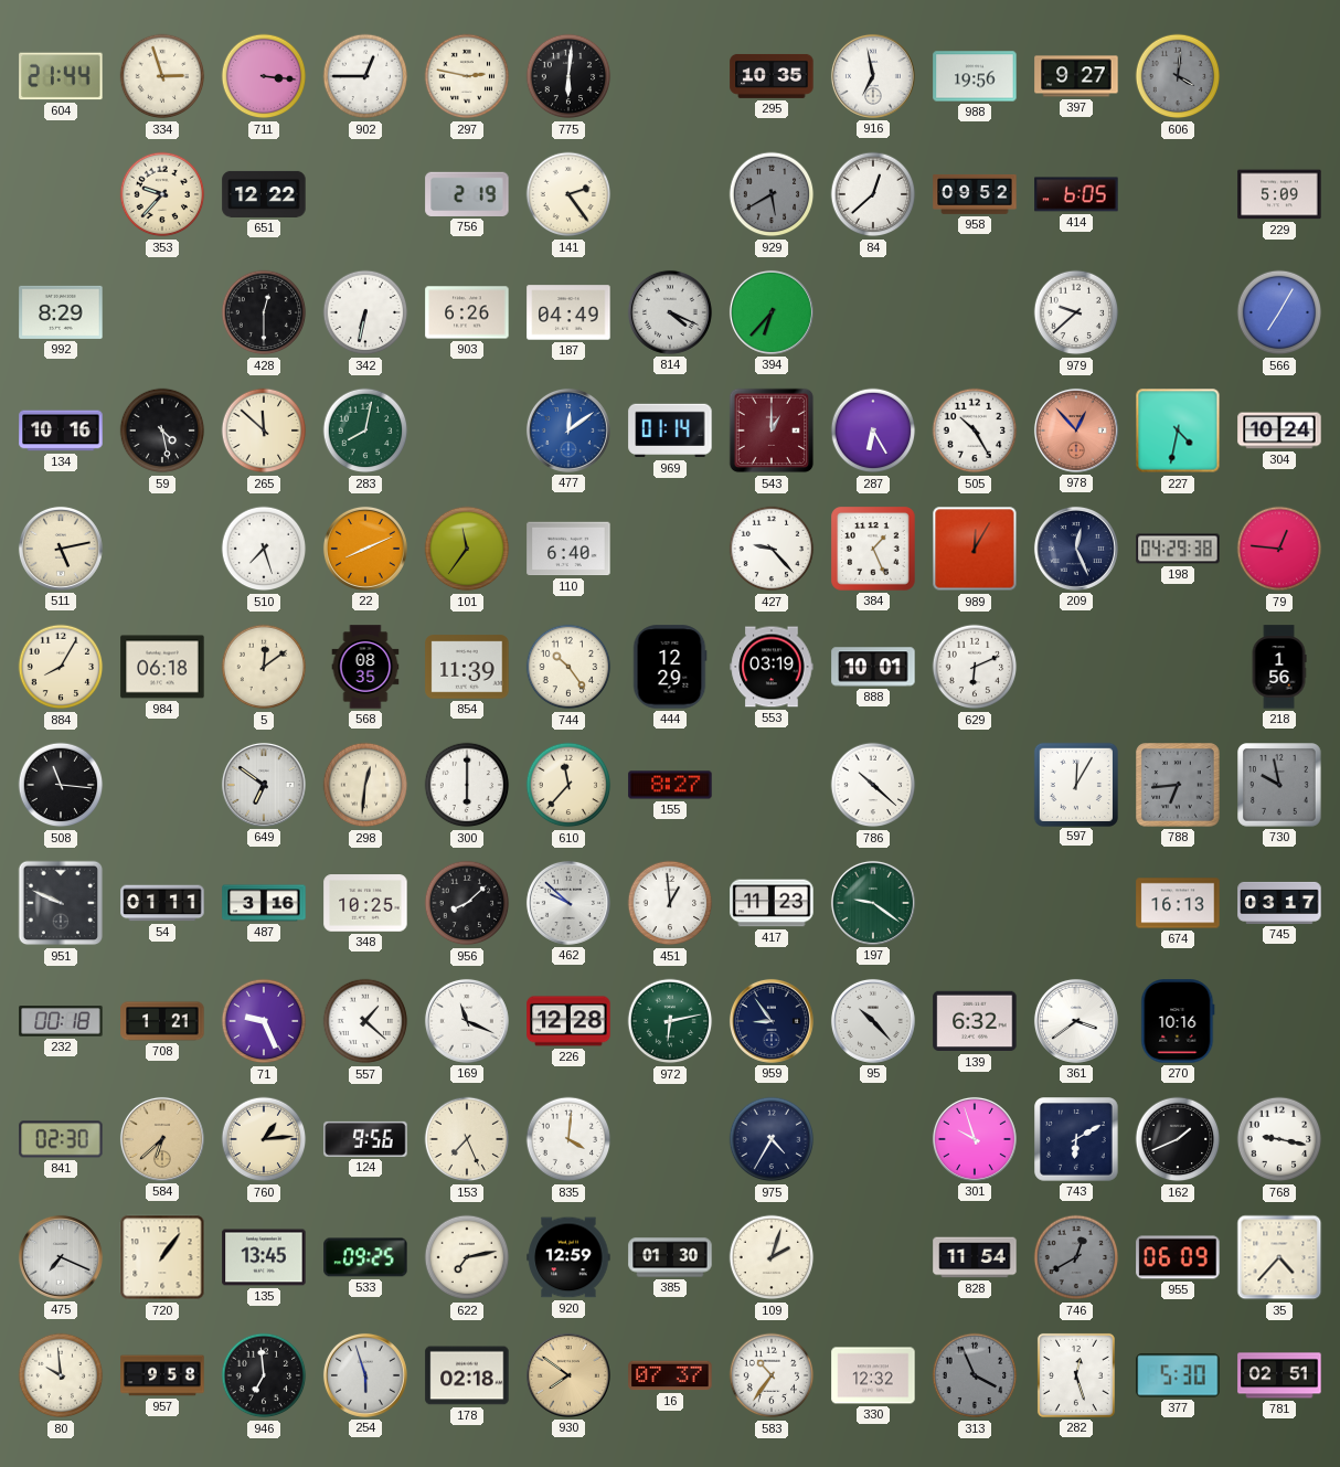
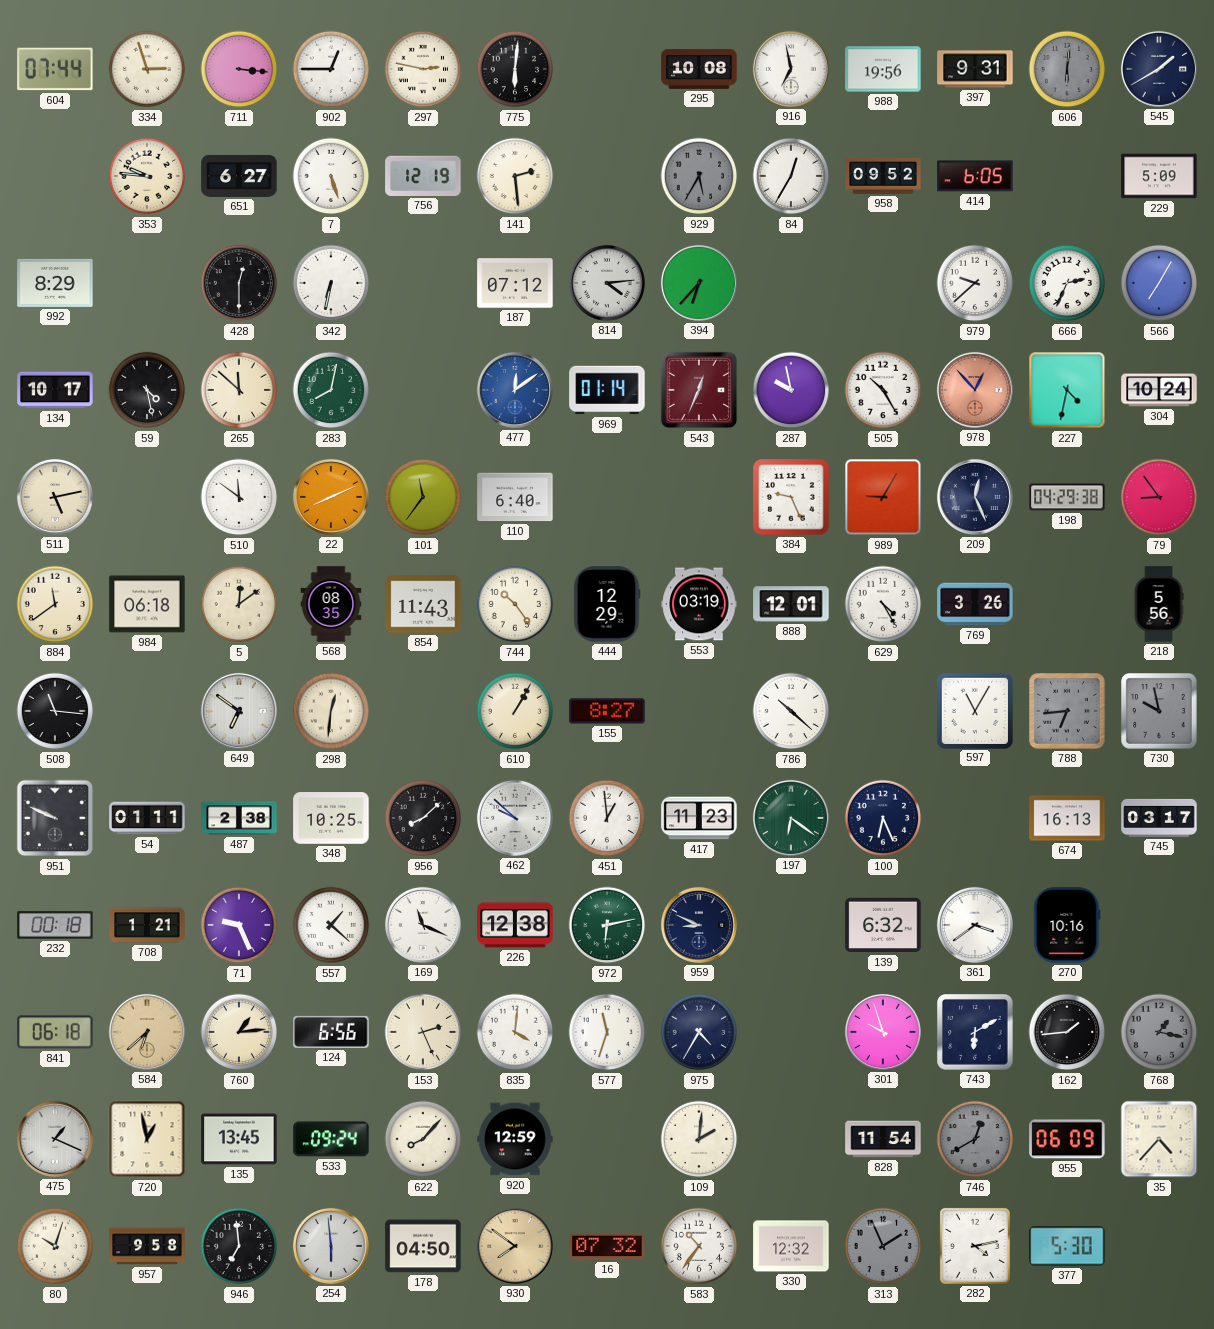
604: 21:44 -> 07:44
295: 10:35 -> 10:08
397: 9:27 -> 9:31
606: 4:01 -> 6:01
545: none -> 1:40
353: 9:37 -> 9:46
651: 12:22 -> 6:27
7: none -> 5:27
756: 2:19 -> 12:19
141: 2:24 -> 2:29
929: 5:40 -> 5:35
84: 12:38 -> 12:35
903: 6:26 -> none
187: 04:49 -> 07:12
814: 4:19 -> 4:14
666: none -> 2:34
134: 10:16 -> 10:17
543: 1:00 -> 12:34
287: 6:25 -> 9:58
510: 7:27 -> 11:51
427: 9:23 -> none
384: 1:26 -> 9:26
989: 12:05 -> 9:05
79: 12:46 -> 8:54
884: 8:05 -> 11:39
854: 11:39 -> 11:43
888: 10:01 -> 12:01
629: 6:11 -> 4:25
769: none -> 3:26
218: 1:56 -> 5:56
300: 6:00 -> none
610: 11:37 -> 1:05
597: 12:05 -> 11:05
487: 3:16 -> 2:38
197: 9:21 -> 6:21
100: none -> 6:26
226: 12:28 -> 12:38
959: 8:54 -> 8:49
95: 10:23 -> none
841: 02:30 -> 06:18
124: 9:56 -> 6:56
153: 7:26 -> 2:26
577: none -> 11:33
162: 1:41 -> 1:44
768: 9:17 -> 1:17
768 dial: white -> grey
475: 7:19 -> 1:19
720: 1:06 -> 12:58
533: 09:25 -> 09:24
622: 7:13 -> 8:07
385: 01:30 -> none
109: 2:03 -> 2:01
80: 9:59 -> 10:03
254: 5:57 -> 5:59
178: 02:18 -> 04:50
16: 07:37 -> 07:32
313: 3:56 -> 1:56
282: 12:27 -> 4:13
781: 02:51 -> none
